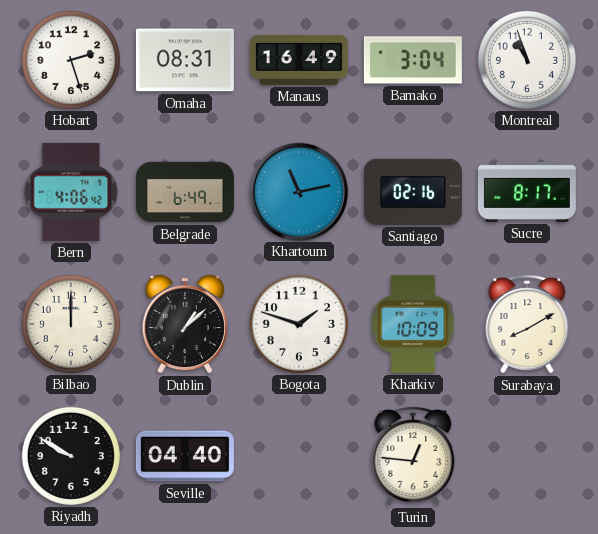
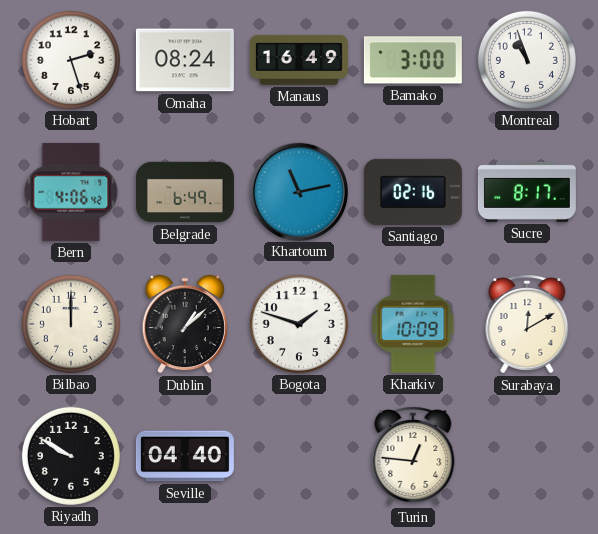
Omaha: 08:31 -> 08:24
Bamako: 3:04 -> 3:00
Surabaya: 8:10 -> 12:10
